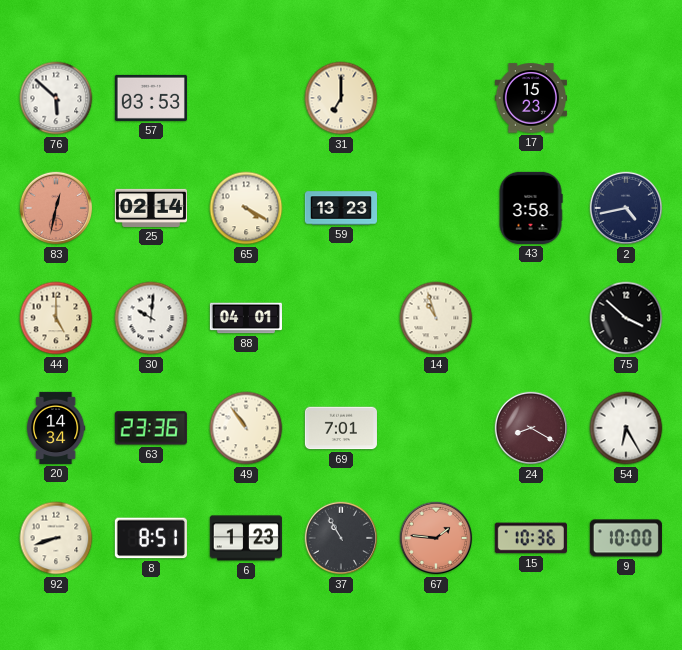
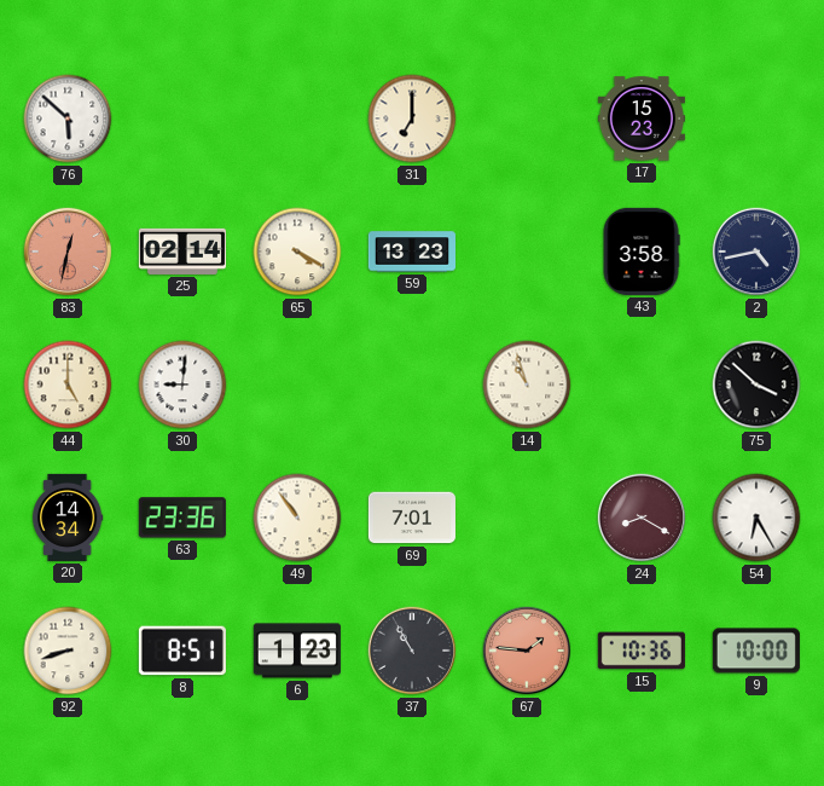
57: 03:53 -> none
30: 10:01 -> 9:01
88: 04:01 -> none
